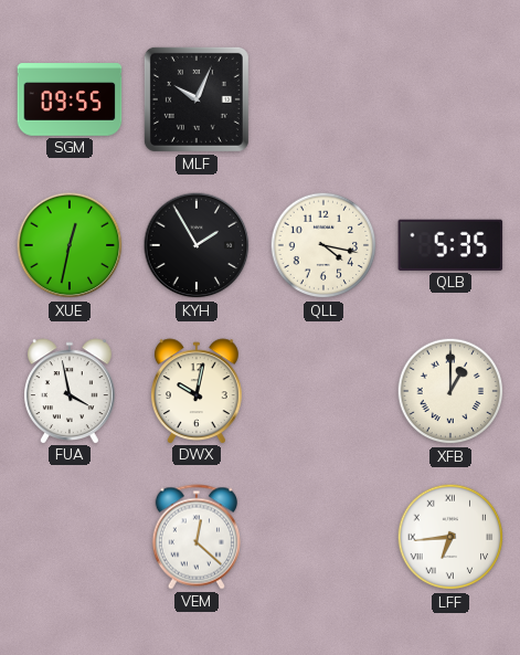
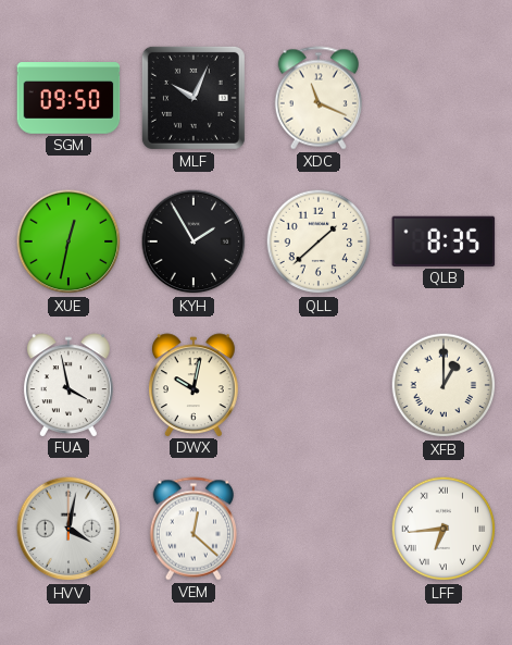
SGM: 09:55 -> 09:50
XDC: none -> 11:19
QLL: 4:17 -> 1:38
QLB: 5:35 -> 8:35
HVV: none -> 4:02
